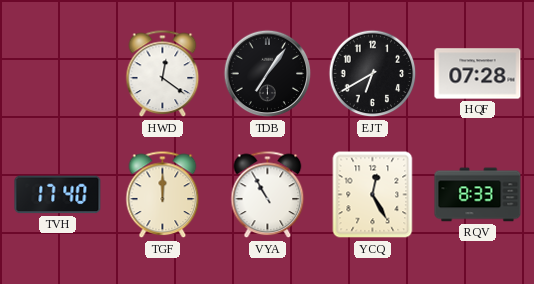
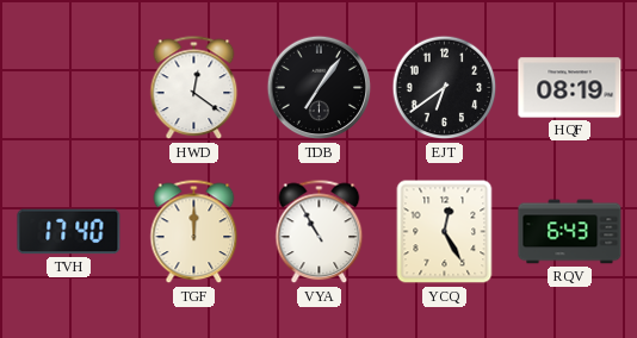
EJT: 6:40 -> 6:39
HQF: 07:28 -> 08:19
RQV: 8:33 -> 6:43
